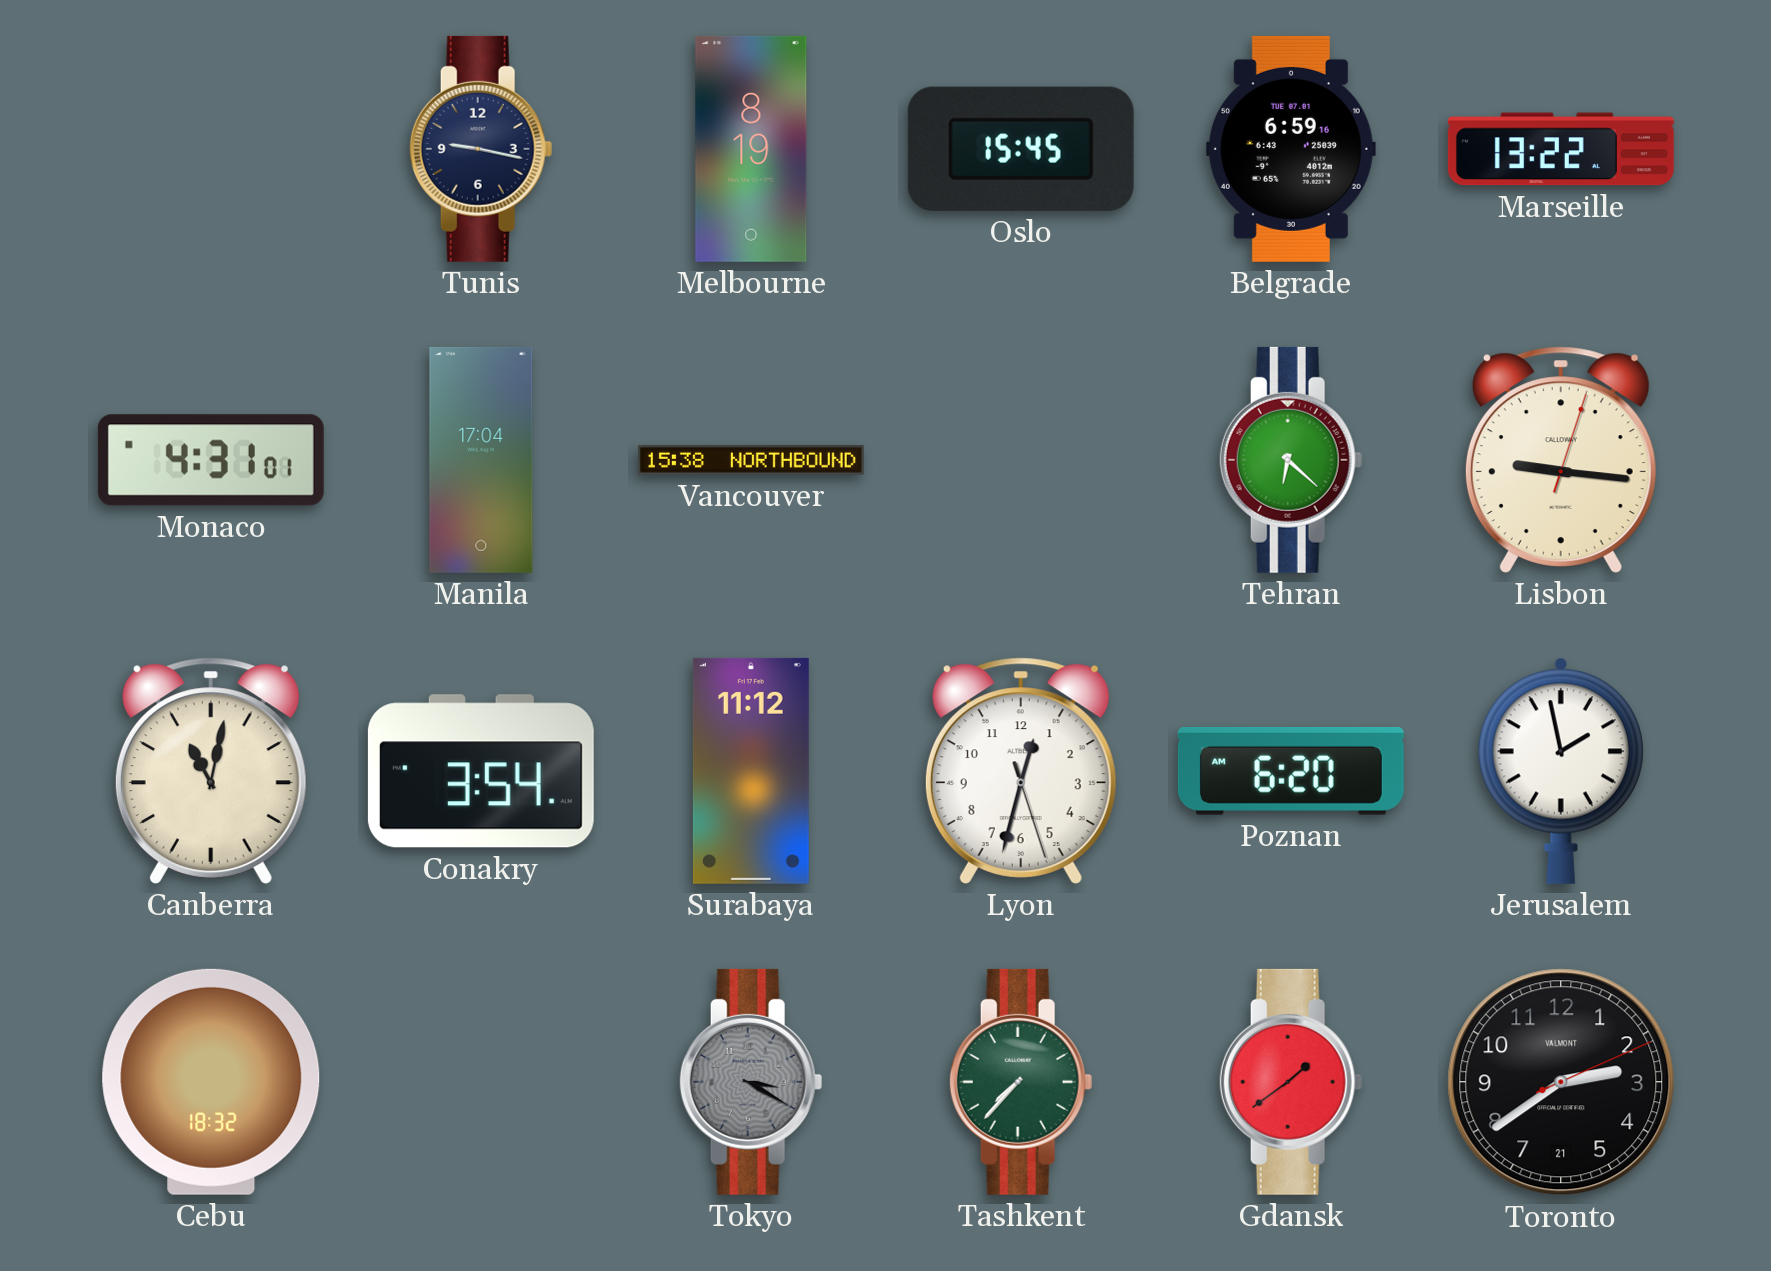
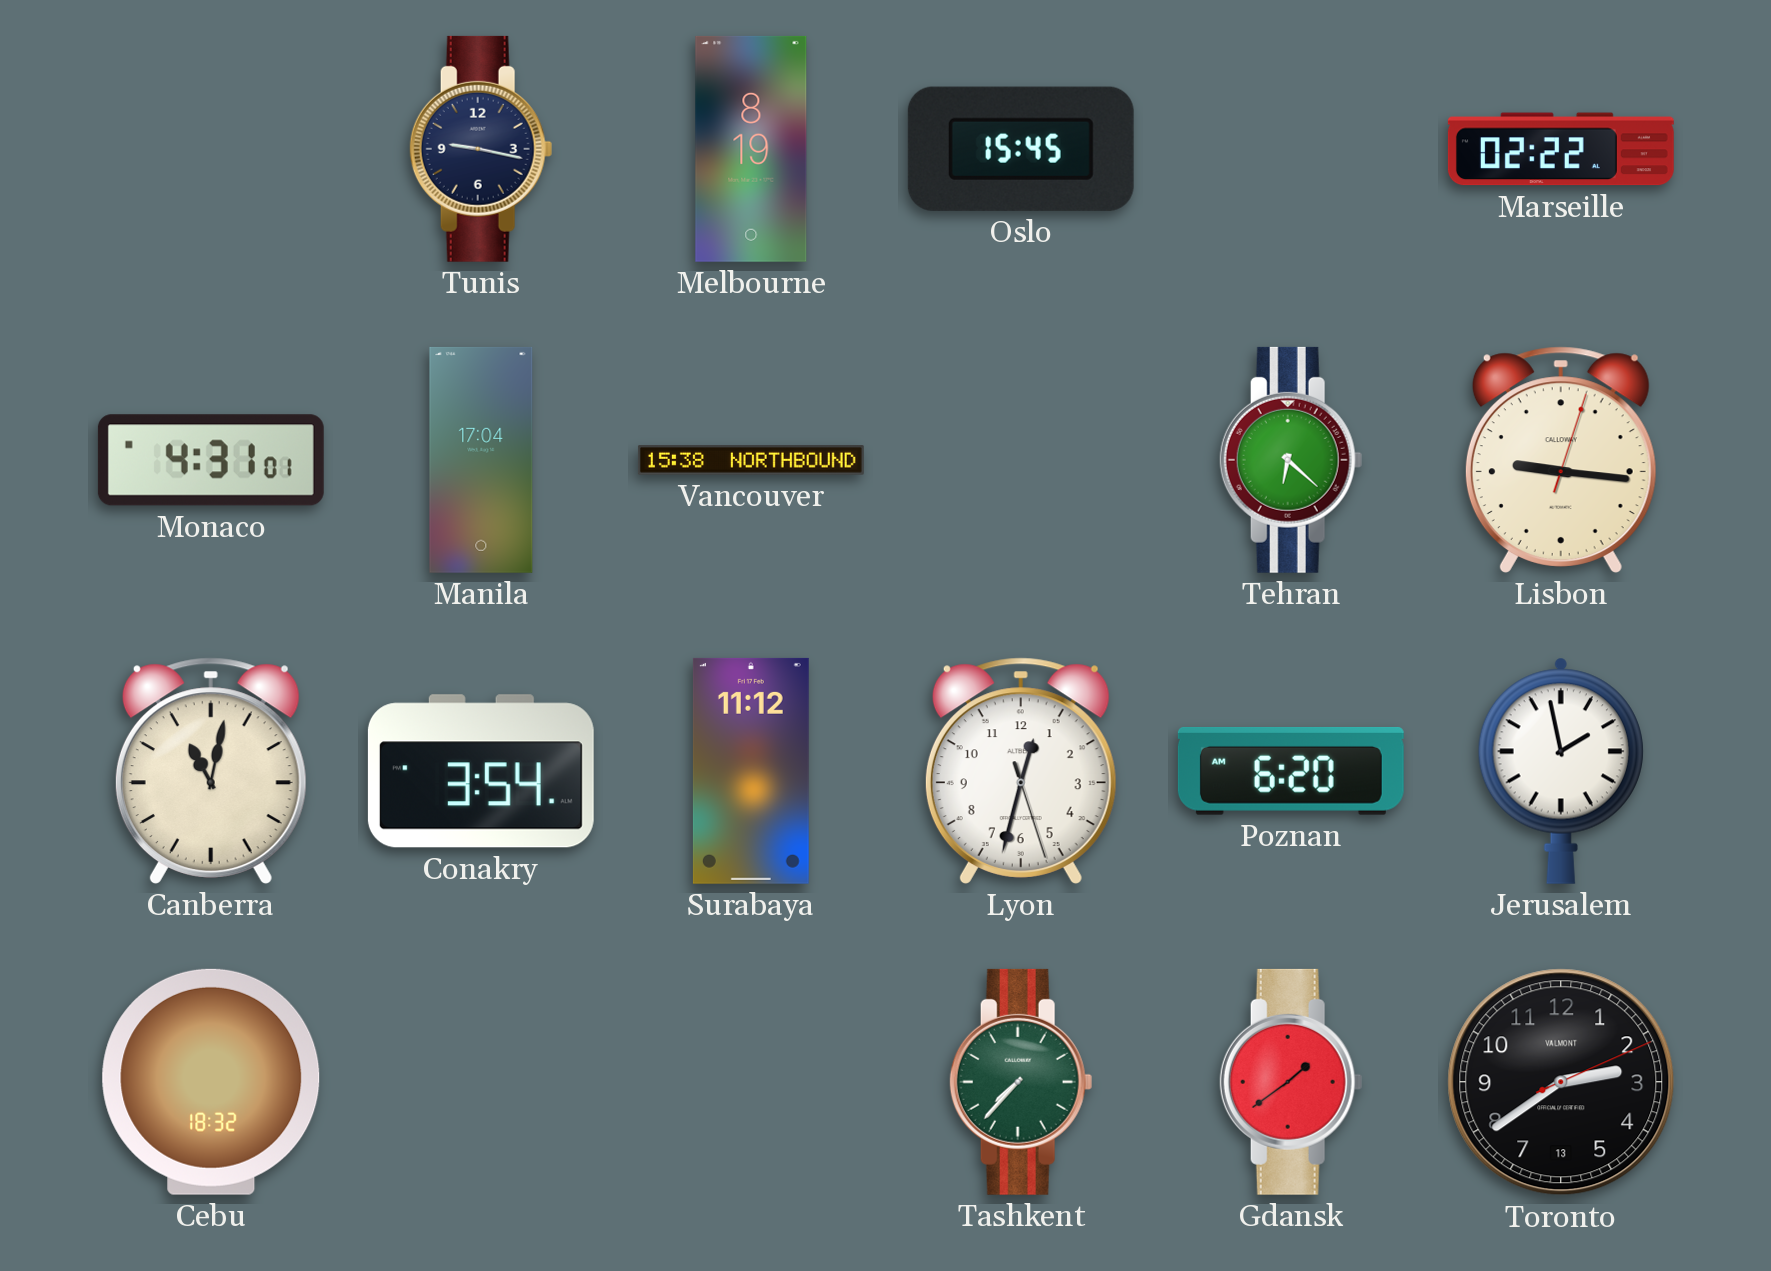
Belgrade: 6:59 -> none
Marseille: 13:22 -> 02:22
Tokyo: 3:20 -> none
Toronto date: 21 -> 13
